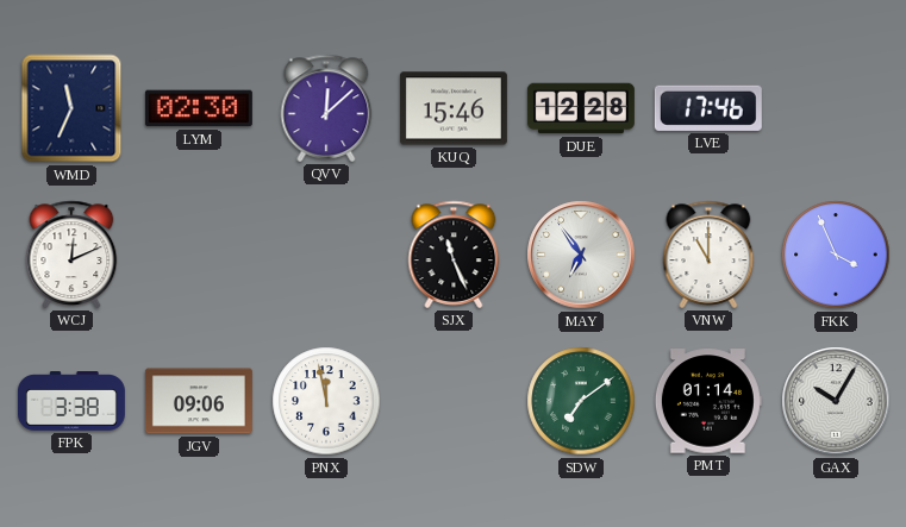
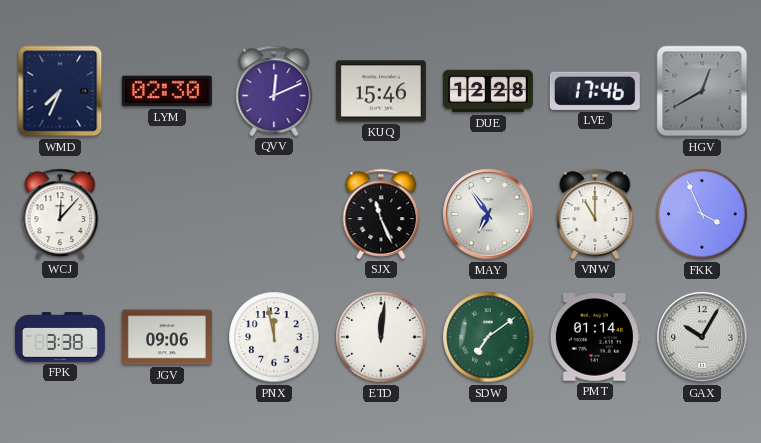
WMD: 11:34 -> 7:34
QVV: 12:08 -> 12:11
HGV: none -> 12:40
WCJ: 12:11 -> 12:07
ETD: none -> 12:01
